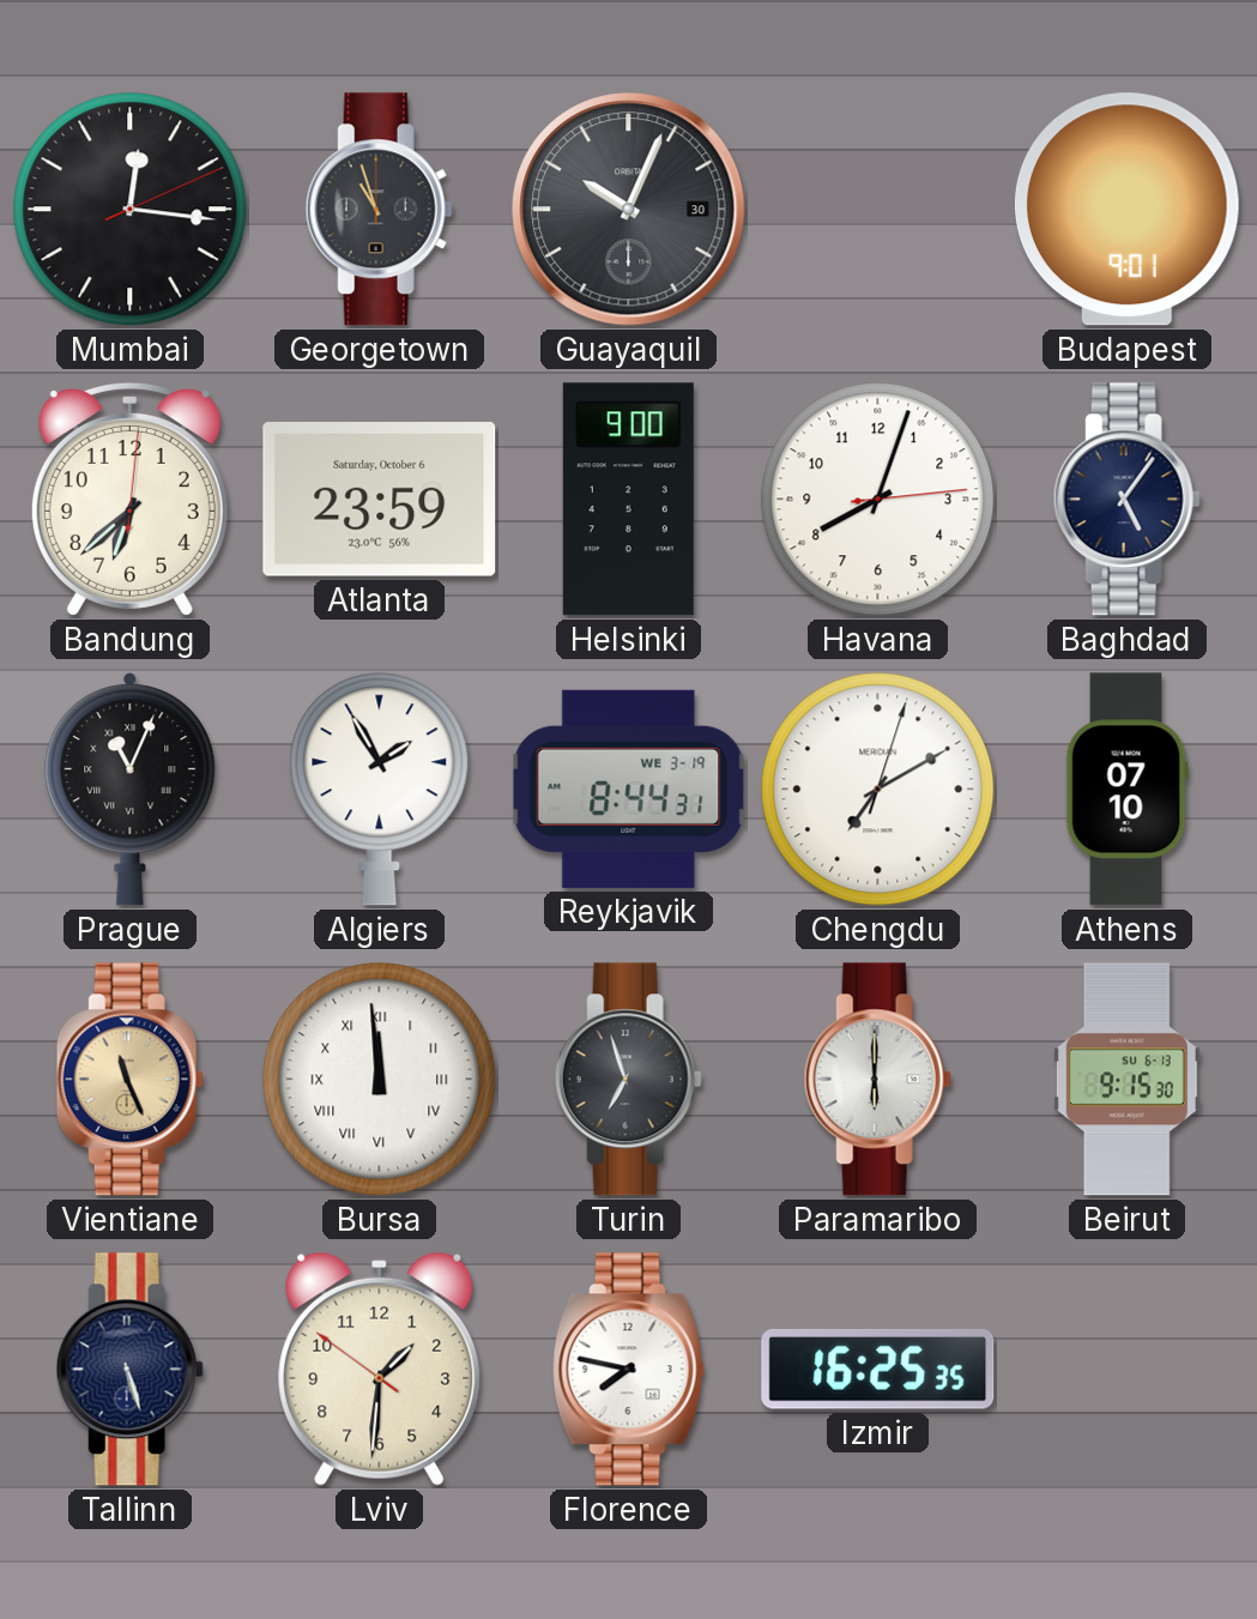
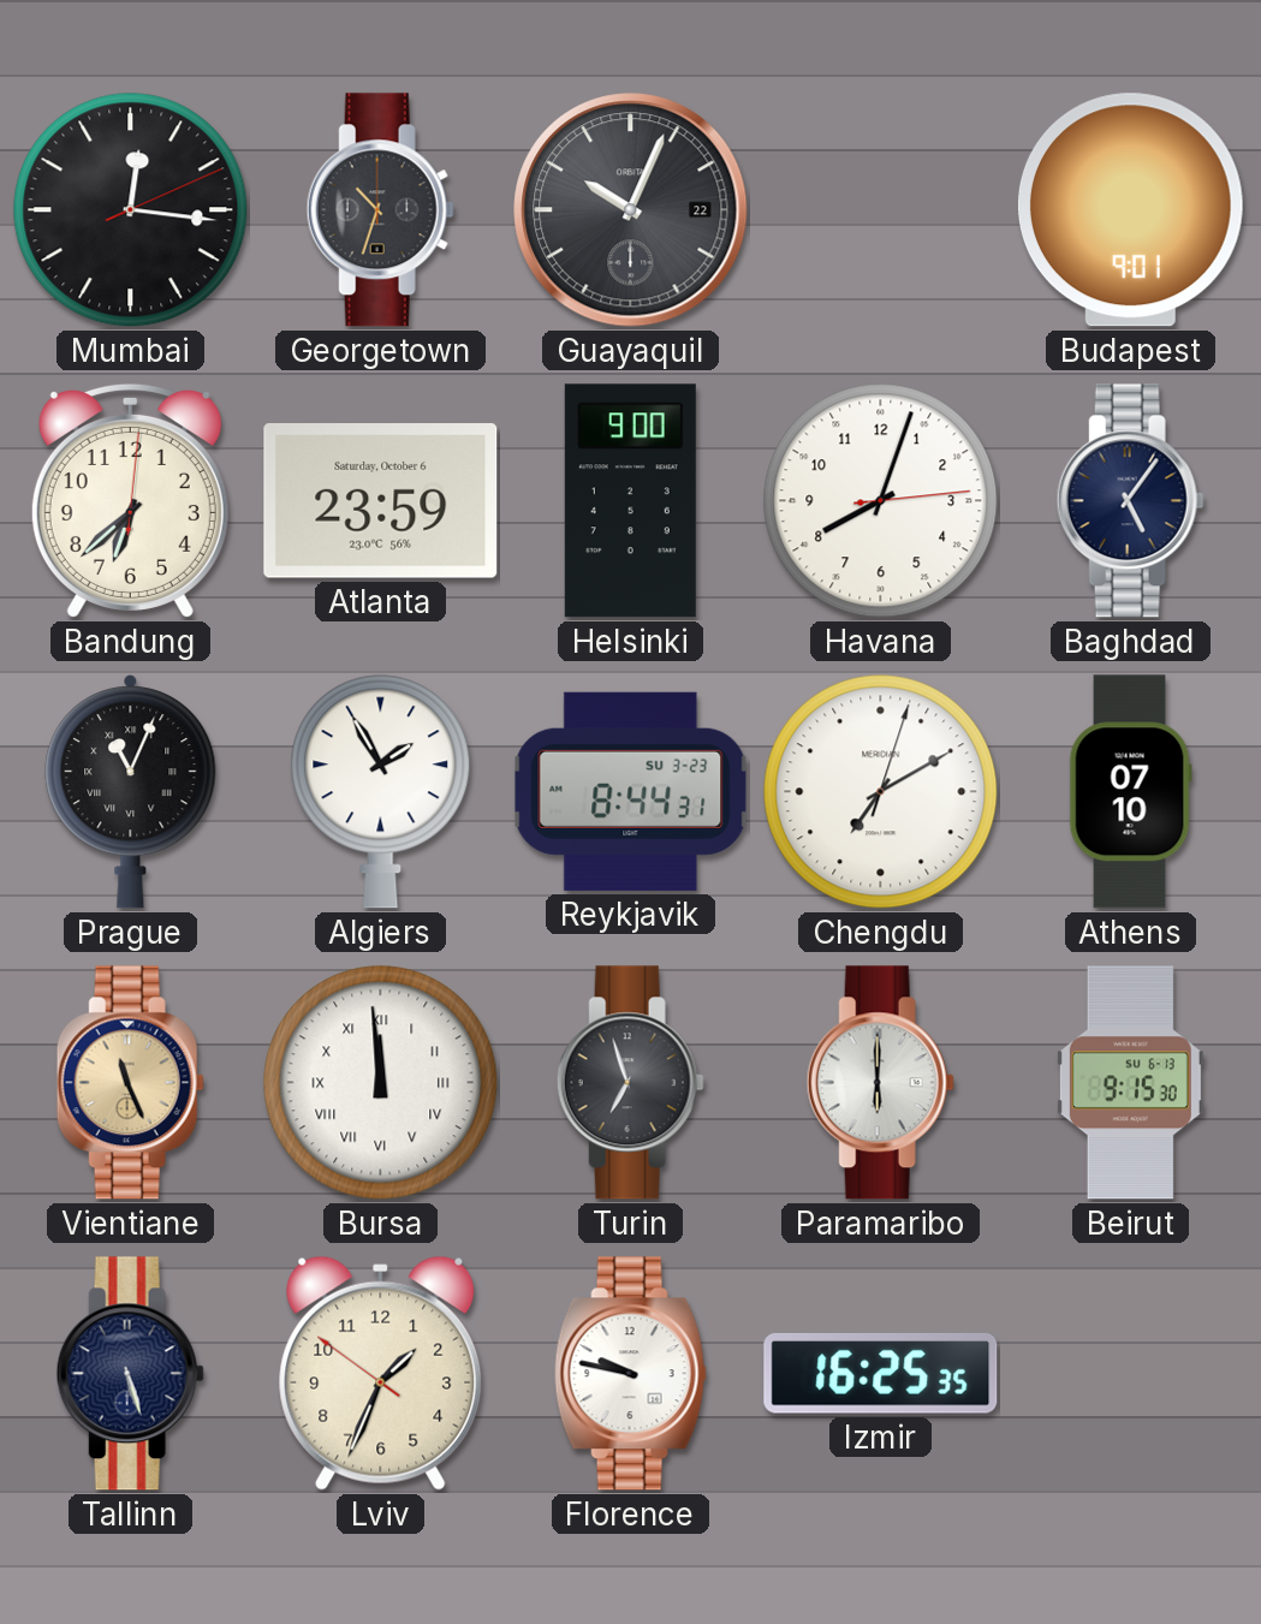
Georgetown: 10:57 -> 10:33
Guayaquil date: 30 -> 22
Reykjavik date: WE 3-19 -> SU 3-23
Lviv: 1:30 -> 1:33
Florence: 7:47 -> 9:47
